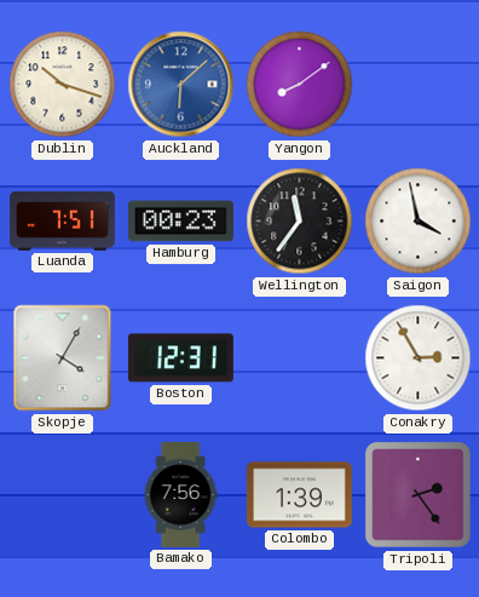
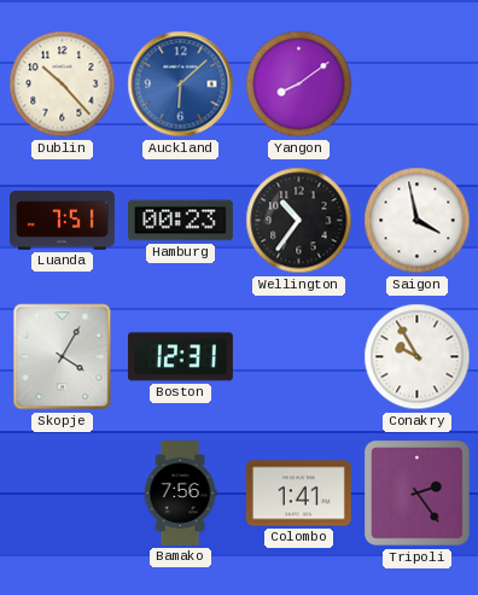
Dublin: 10:18 -> 10:23
Wellington: 11:36 -> 10:36
Conakry: 2:55 -> 9:55
Colombo: 1:39 -> 1:41
